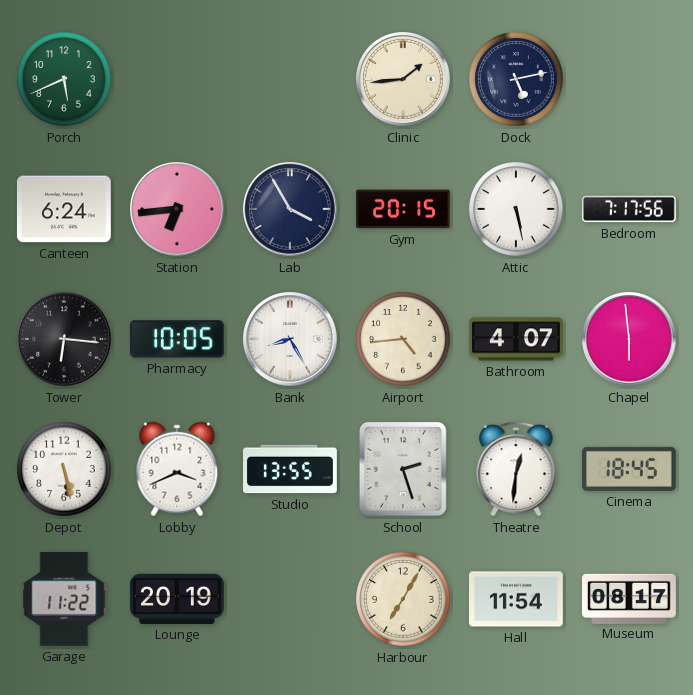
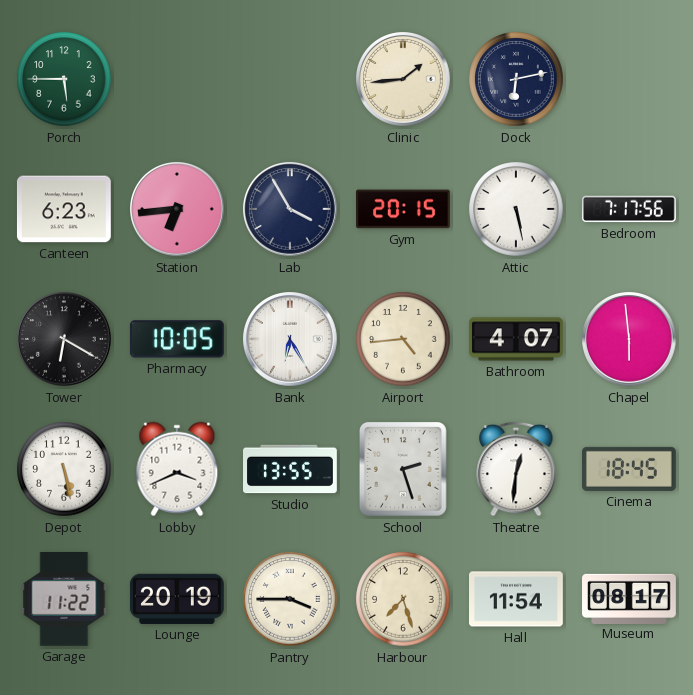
Porch: 5:41 -> 5:45
Dock: 5:13 -> 6:13
Canteen: 6:24 -> 6:23
Tower: 6:16 -> 6:20
Bank: 8:25 -> 6:25
Pantry: none -> 3:45
Harbour: 7:05 -> 7:27
